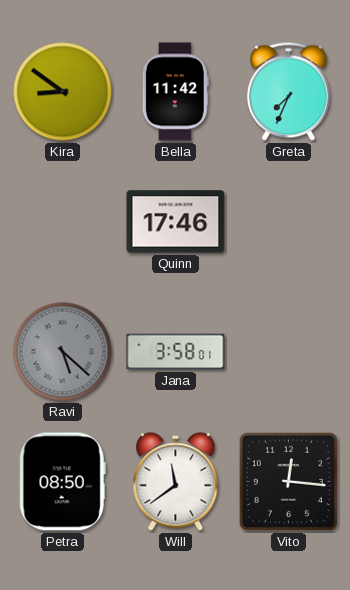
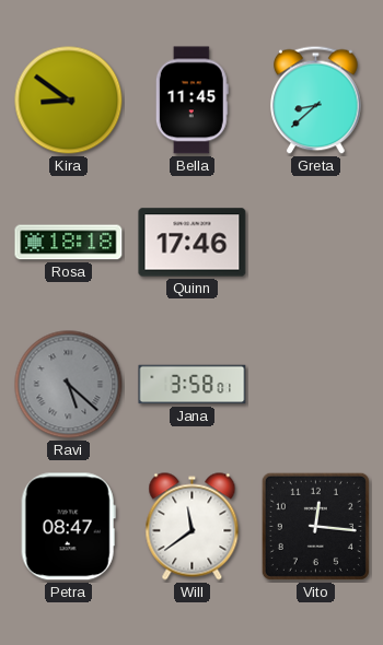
Bella: 11:42 -> 11:45
Greta: 7:34 -> 8:38
Rosa: none -> 18:18
Petra: 08:50 -> 08:47
